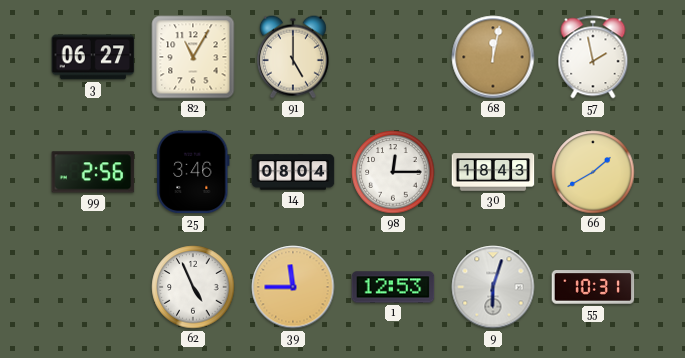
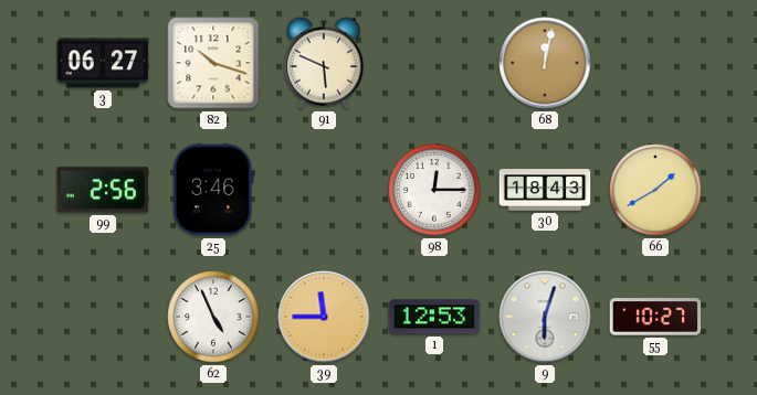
82: 11:05 -> 10:18
91: 5:00 -> 5:49
57: 1:58 -> none
14: 08:04 -> none
55: 10:31 -> 10:27
